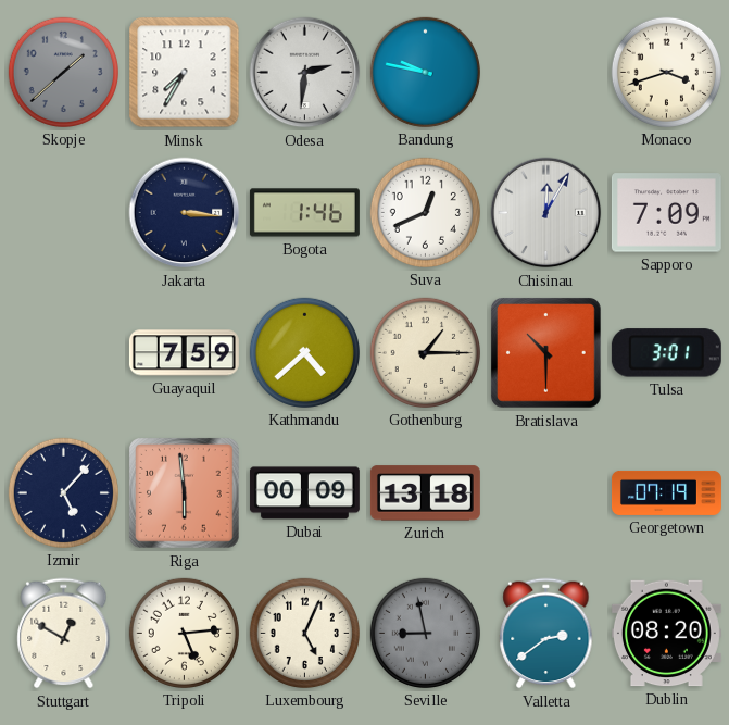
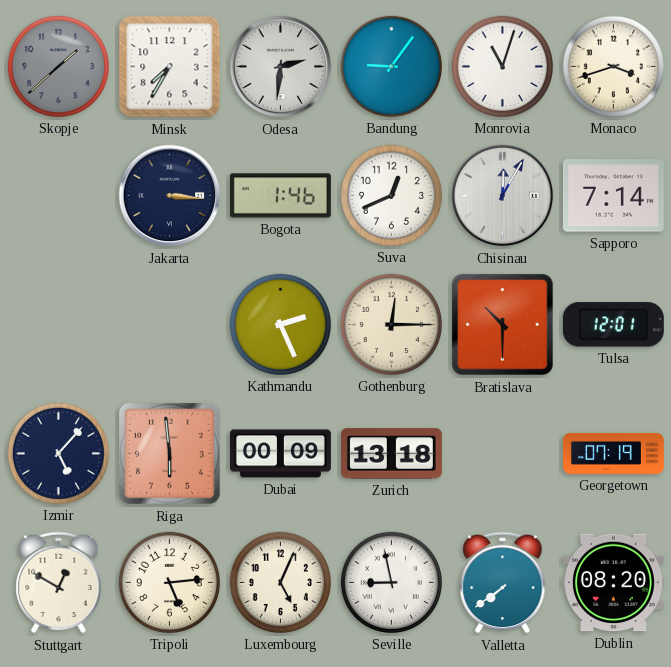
Bandung: 9:47 -> 9:06
Monrovia: none -> 11:03
Sapporo: 7:09 -> 7:14
Guayaquil: 7:59 -> none
Kathmandu: 4:38 -> 2:26
Gothenburg: 1:15 -> 12:15
Tulsa: 3:01 -> 12:01
Seville dial: grey -> white
Valletta: 2:39 -> 7:39
